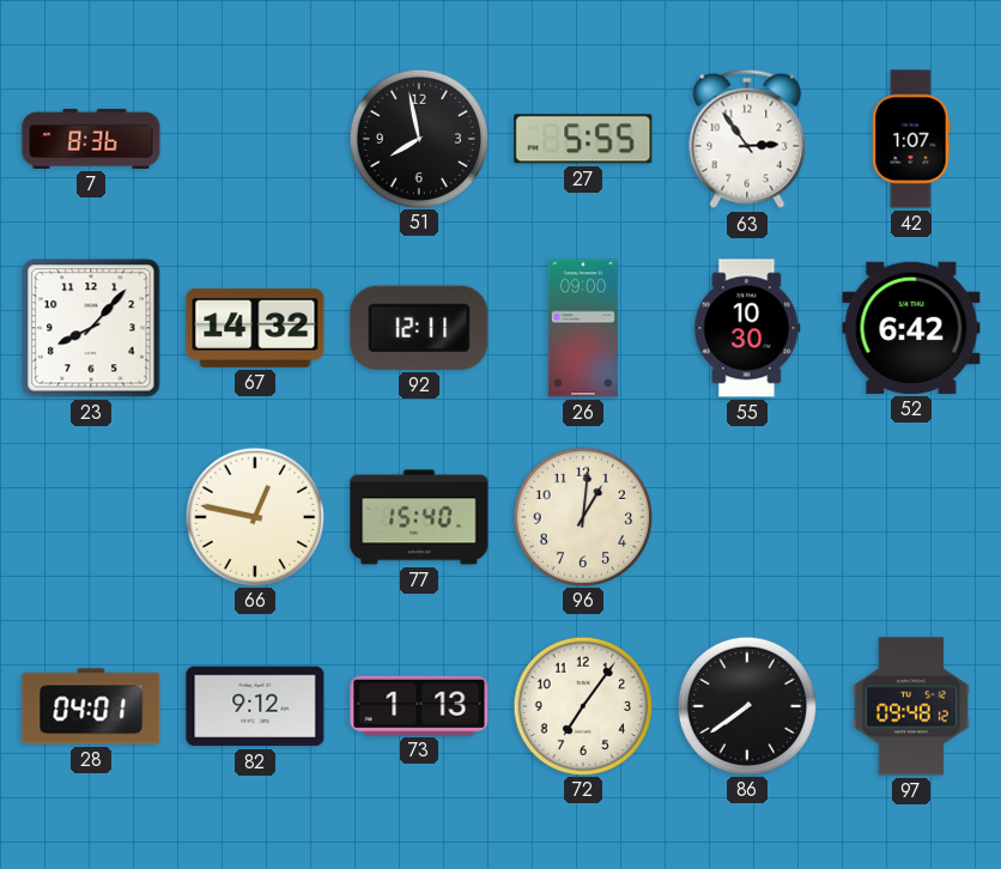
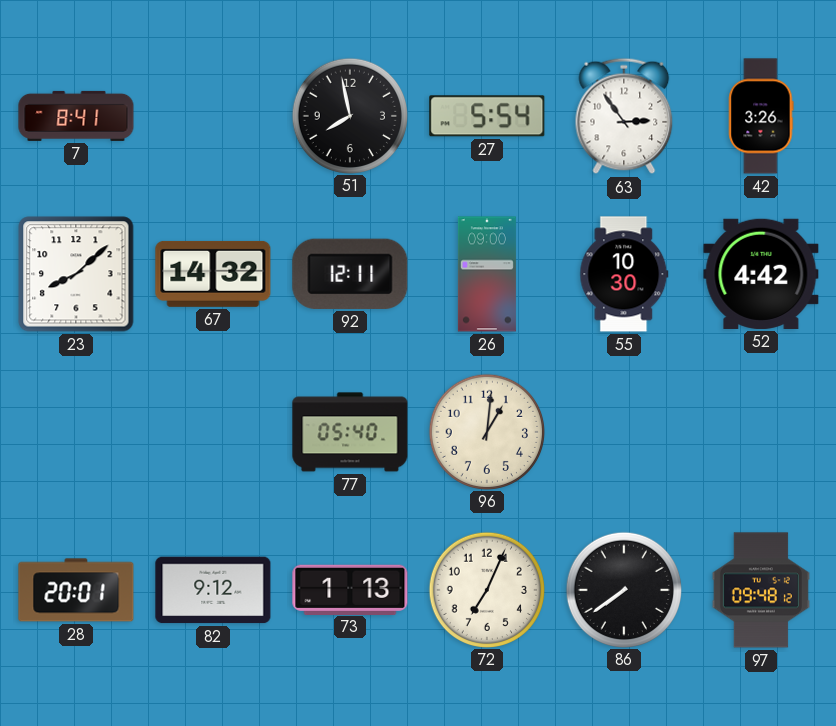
7: 8:36 -> 8:41
27: 5:55 -> 5:54
42: 1:07 -> 3:26
23: 8:07 -> 8:08
52: 6:42 -> 4:42
66: 12:47 -> none
77: 15:40 -> 05:40
28: 04:01 -> 20:01
72: 7:06 -> 7:04
